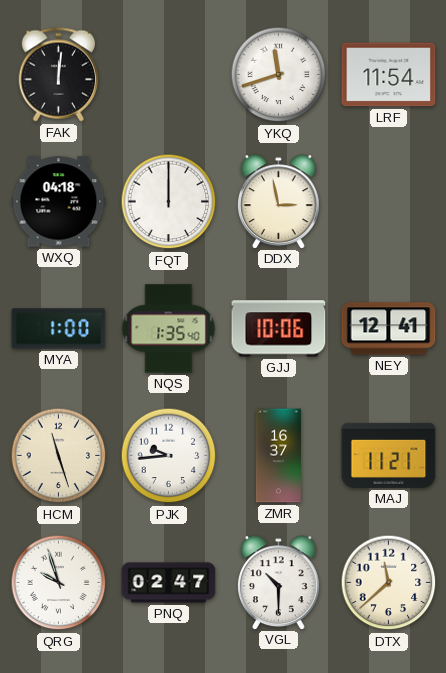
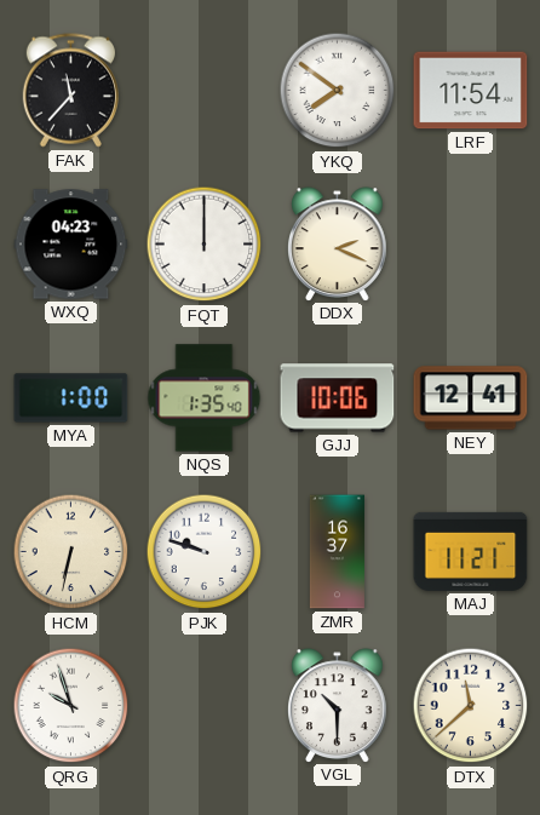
FAK: 12:01 -> 11:37
YKQ: 11:42 -> 7:51
WXQ: 04:18 -> 04:23
DDX: 2:58 -> 2:19
HCM: 11:27 -> 6:32
PJK: 9:44 -> 9:48
PNQ: 02:47 -> none
